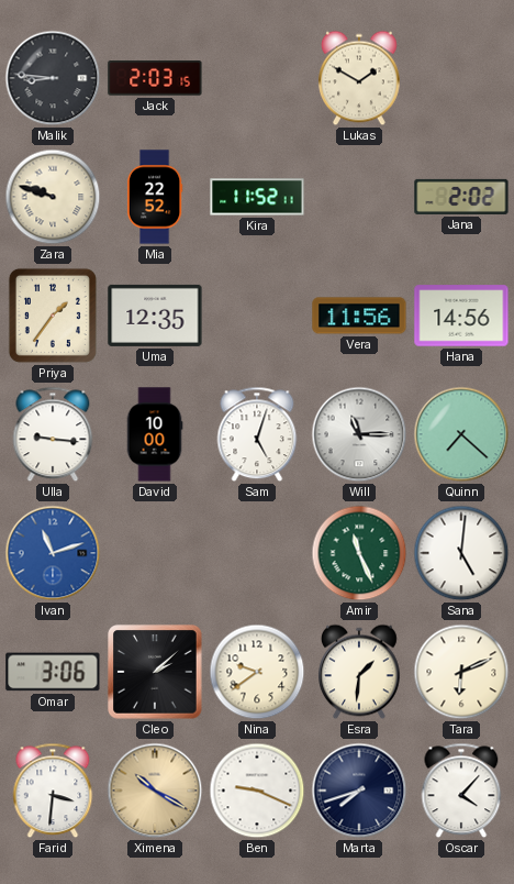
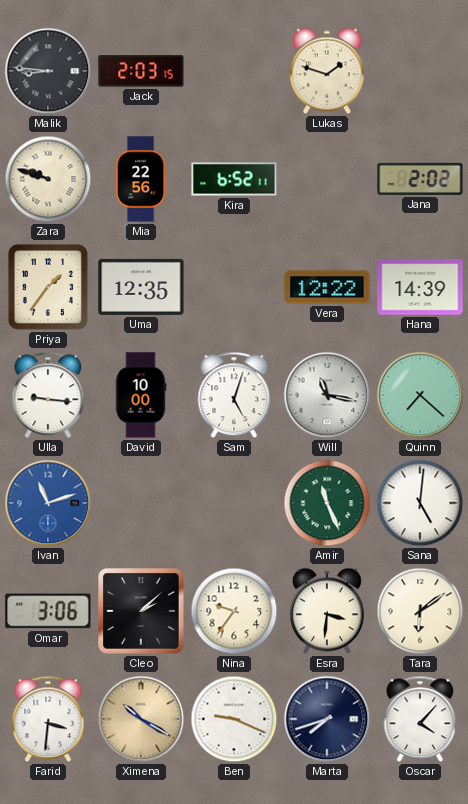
Lukas: 1:50 -> 1:48
Mia: 22:52 -> 22:56
Kira: 11:52 -> 6:52
Vera: 11:56 -> 12:22
Hana: 14:56 -> 14:39
Will: 11:15 -> 11:17
Nina: 9:39 -> 9:36
Esra: 1:31 -> 3:31
Tara: 6:11 -> 6:09
